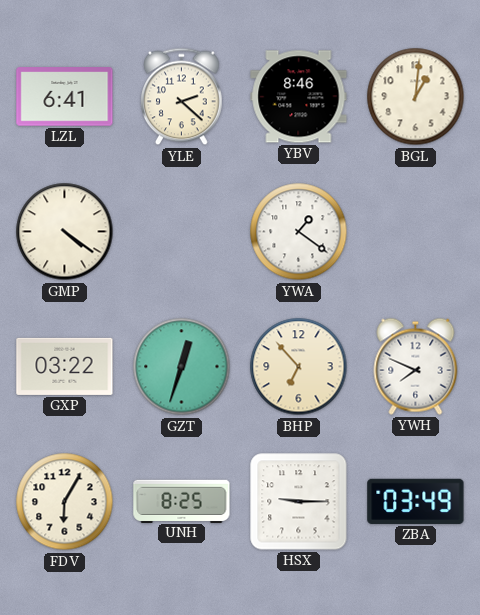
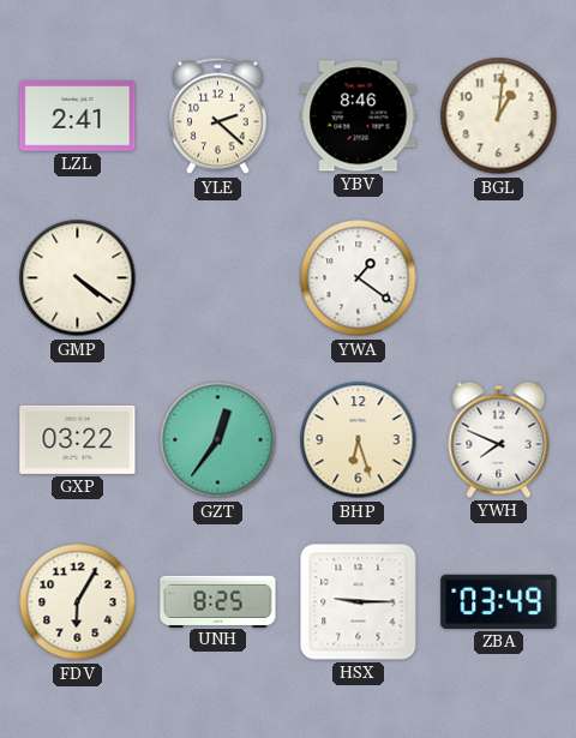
LZL: 6:41 -> 2:41
GZT: 12:33 -> 12:36
BHP: 6:53 -> 6:27
